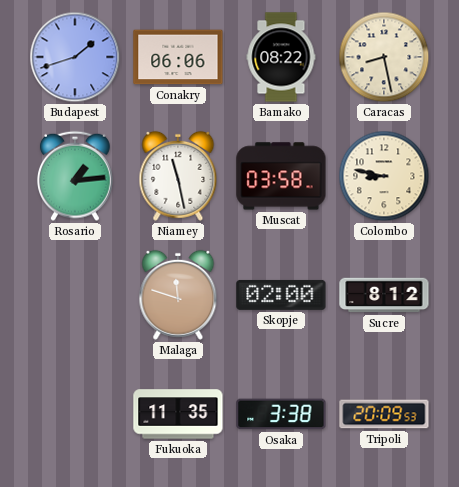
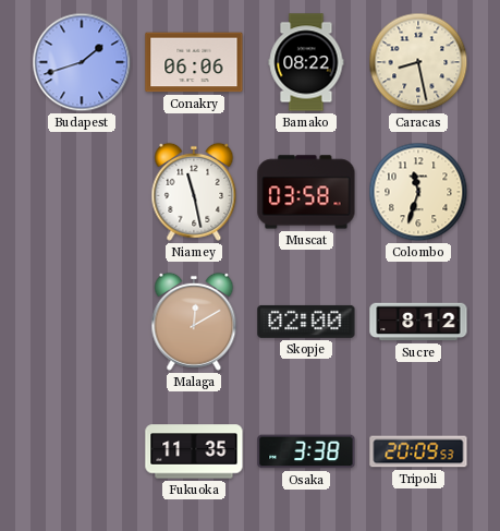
Rosario: 1:14 -> none
Colombo: 8:47 -> 11:33
Malaga: 11:48 -> 12:10
